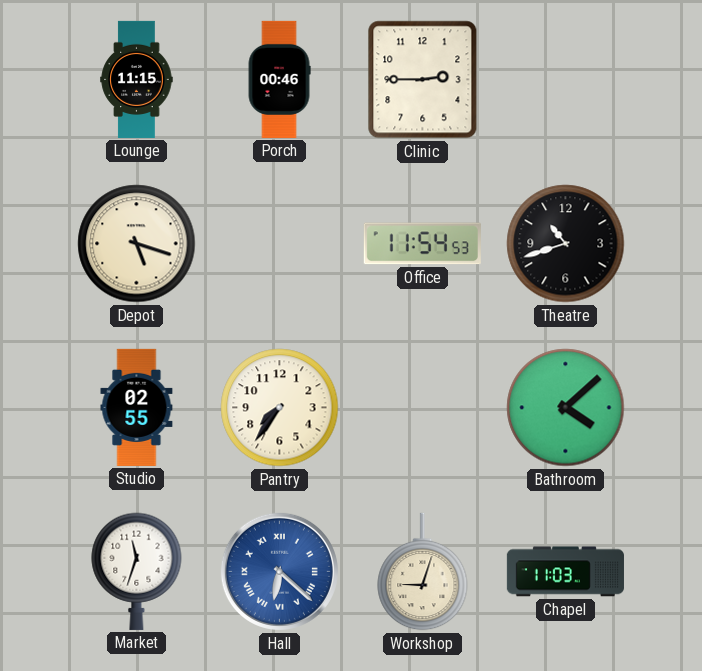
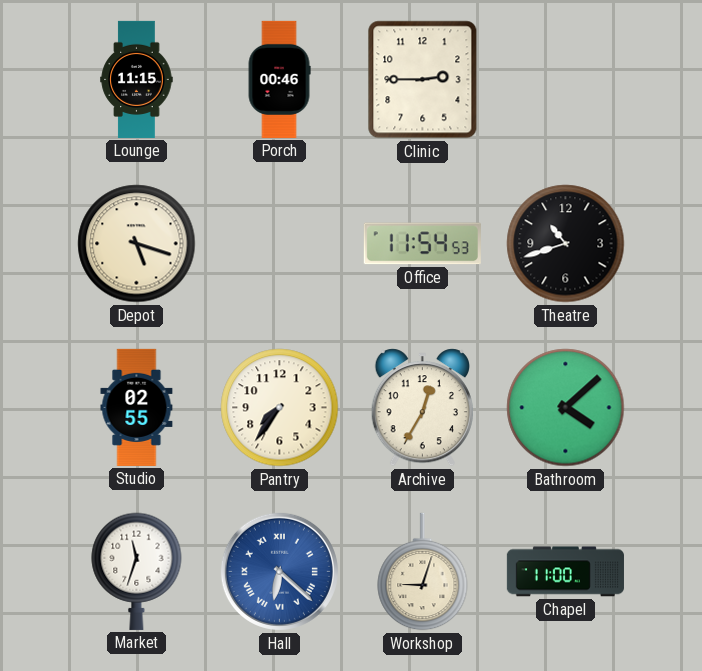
Archive: none -> 12:35
Chapel: 11:03 -> 11:00
